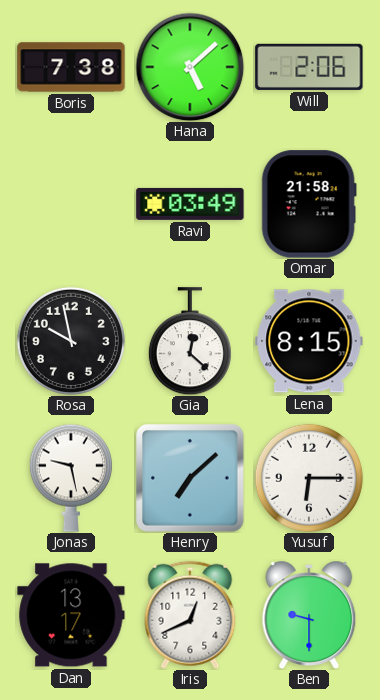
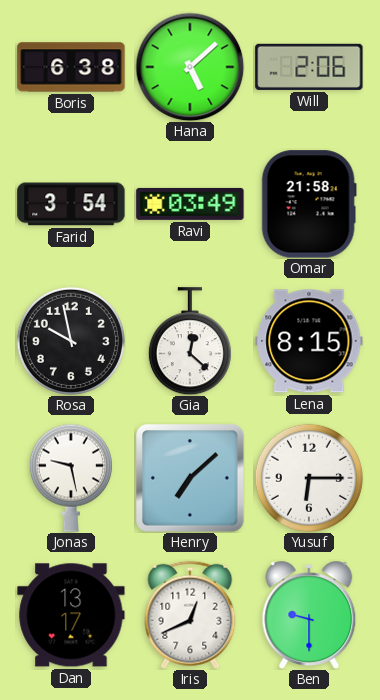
Boris: 7:38 -> 6:38
Farid: none -> 3:54
